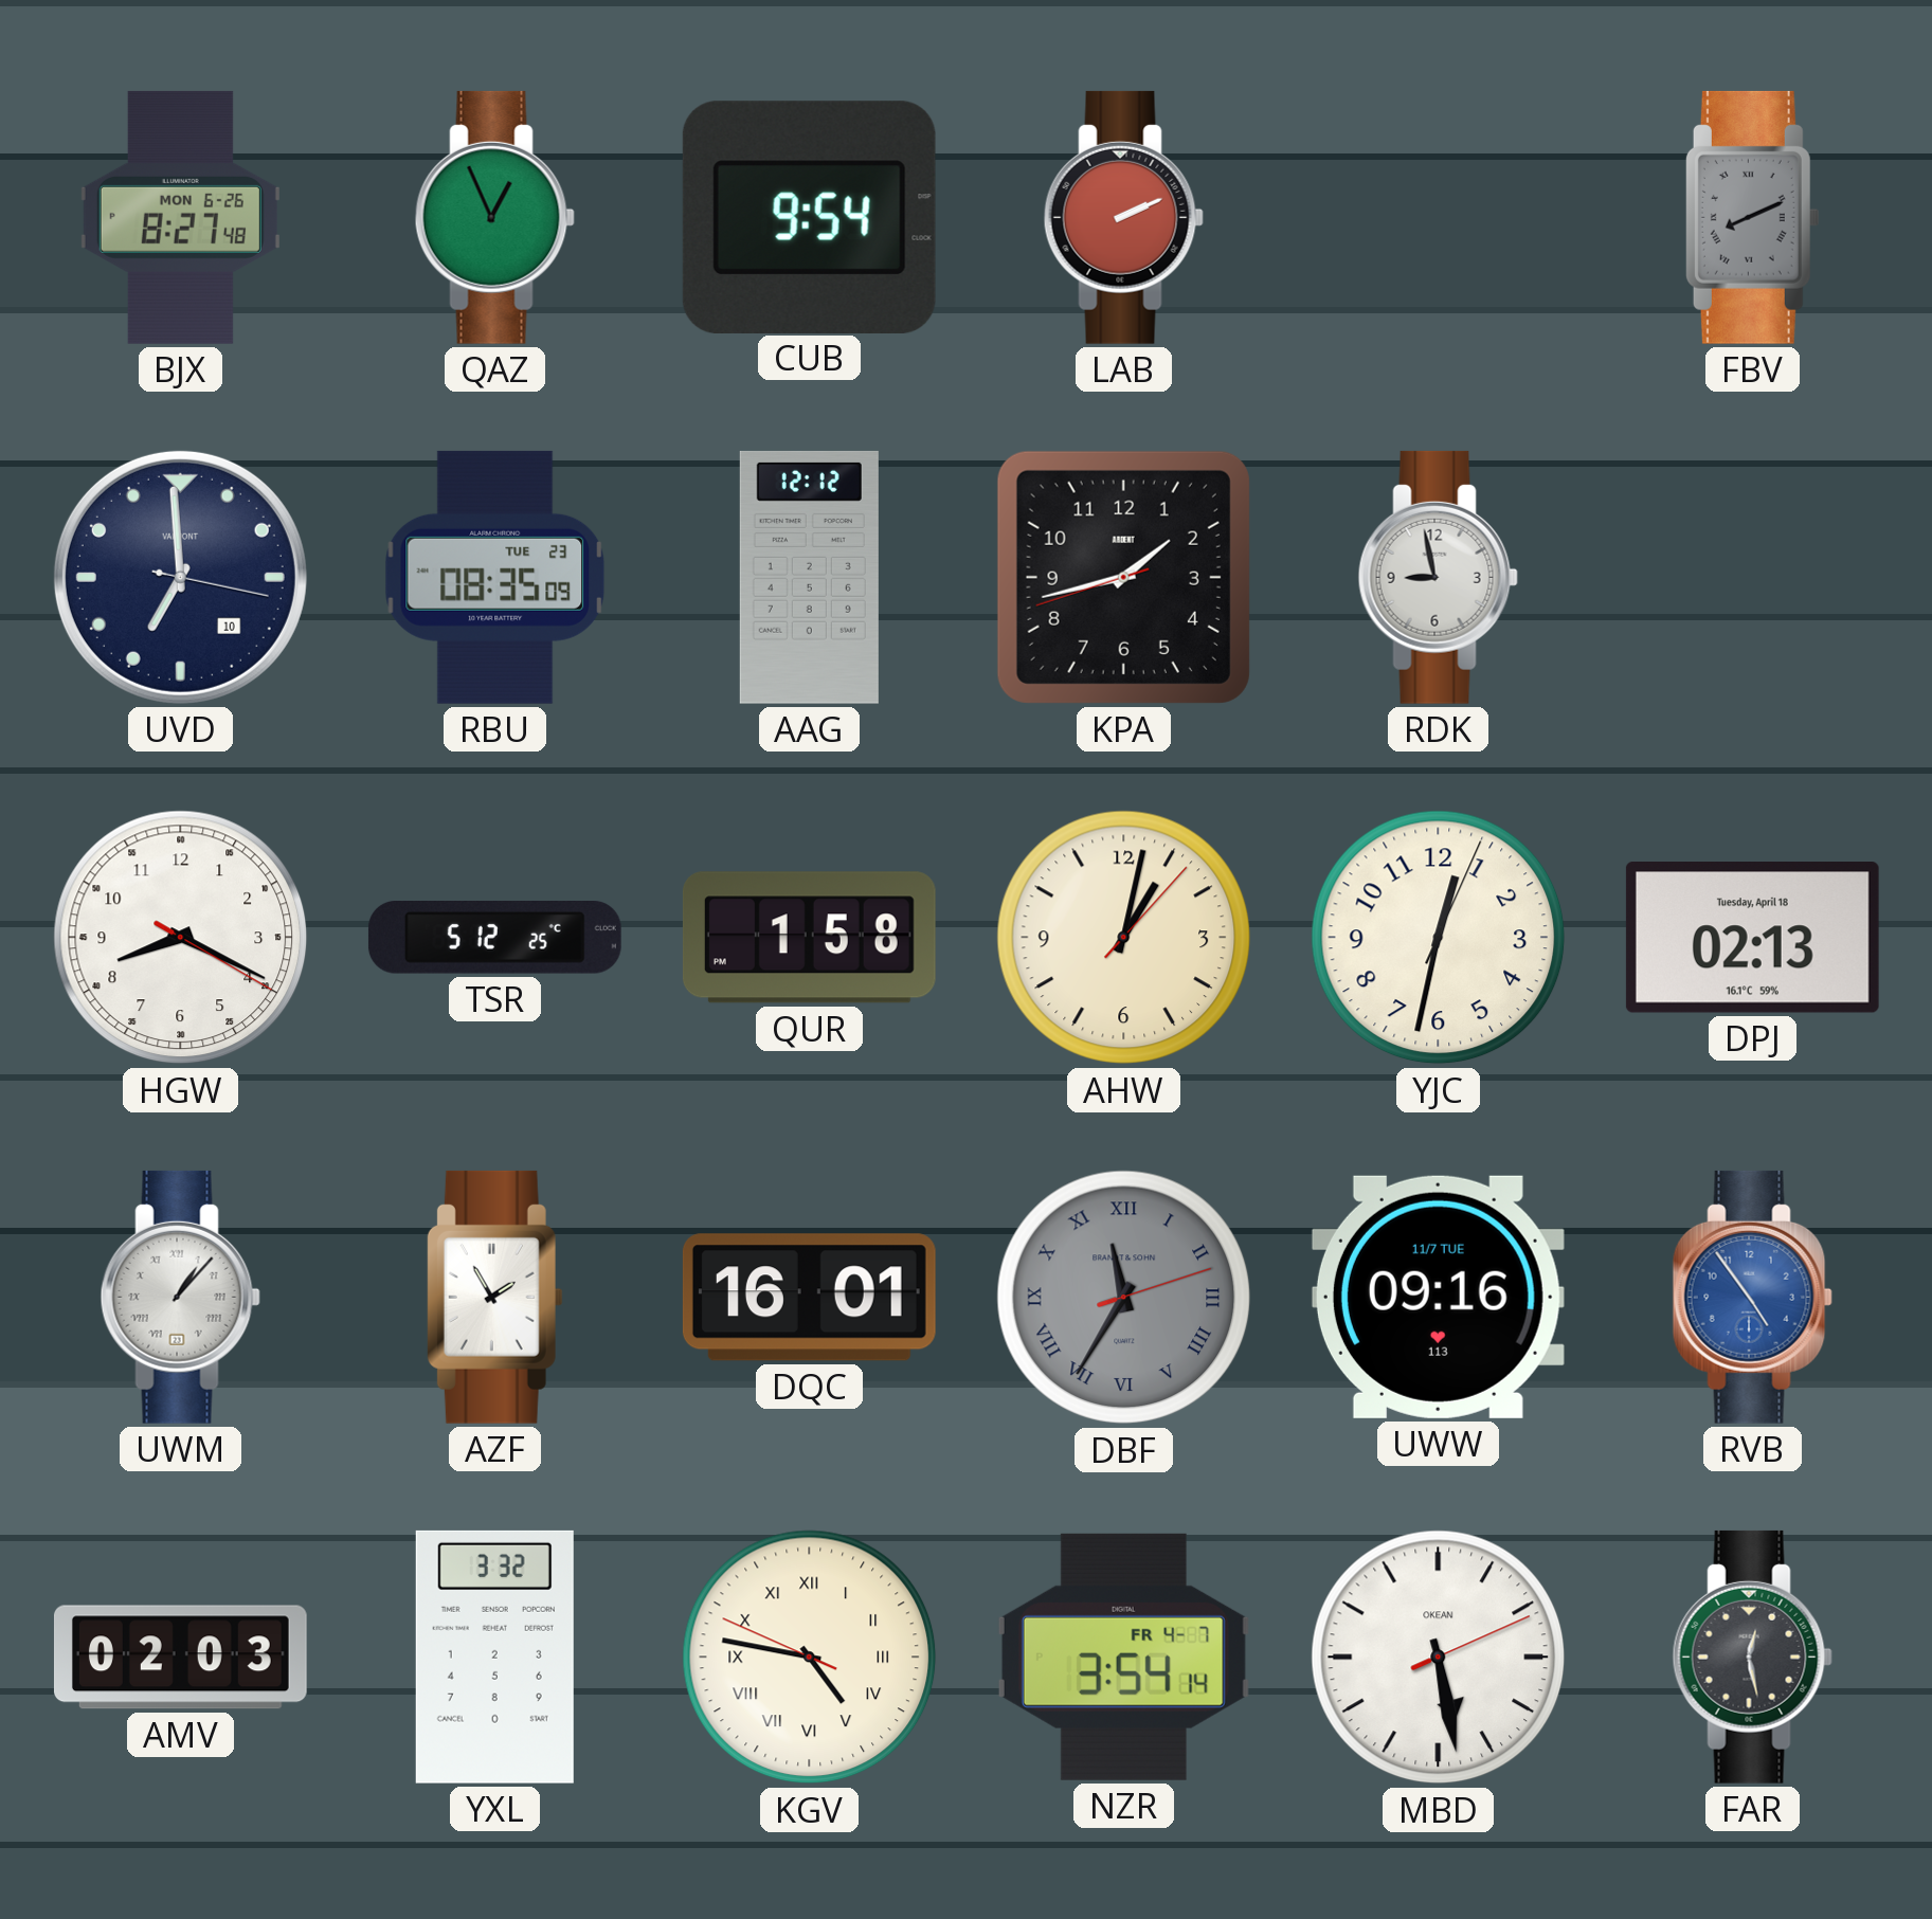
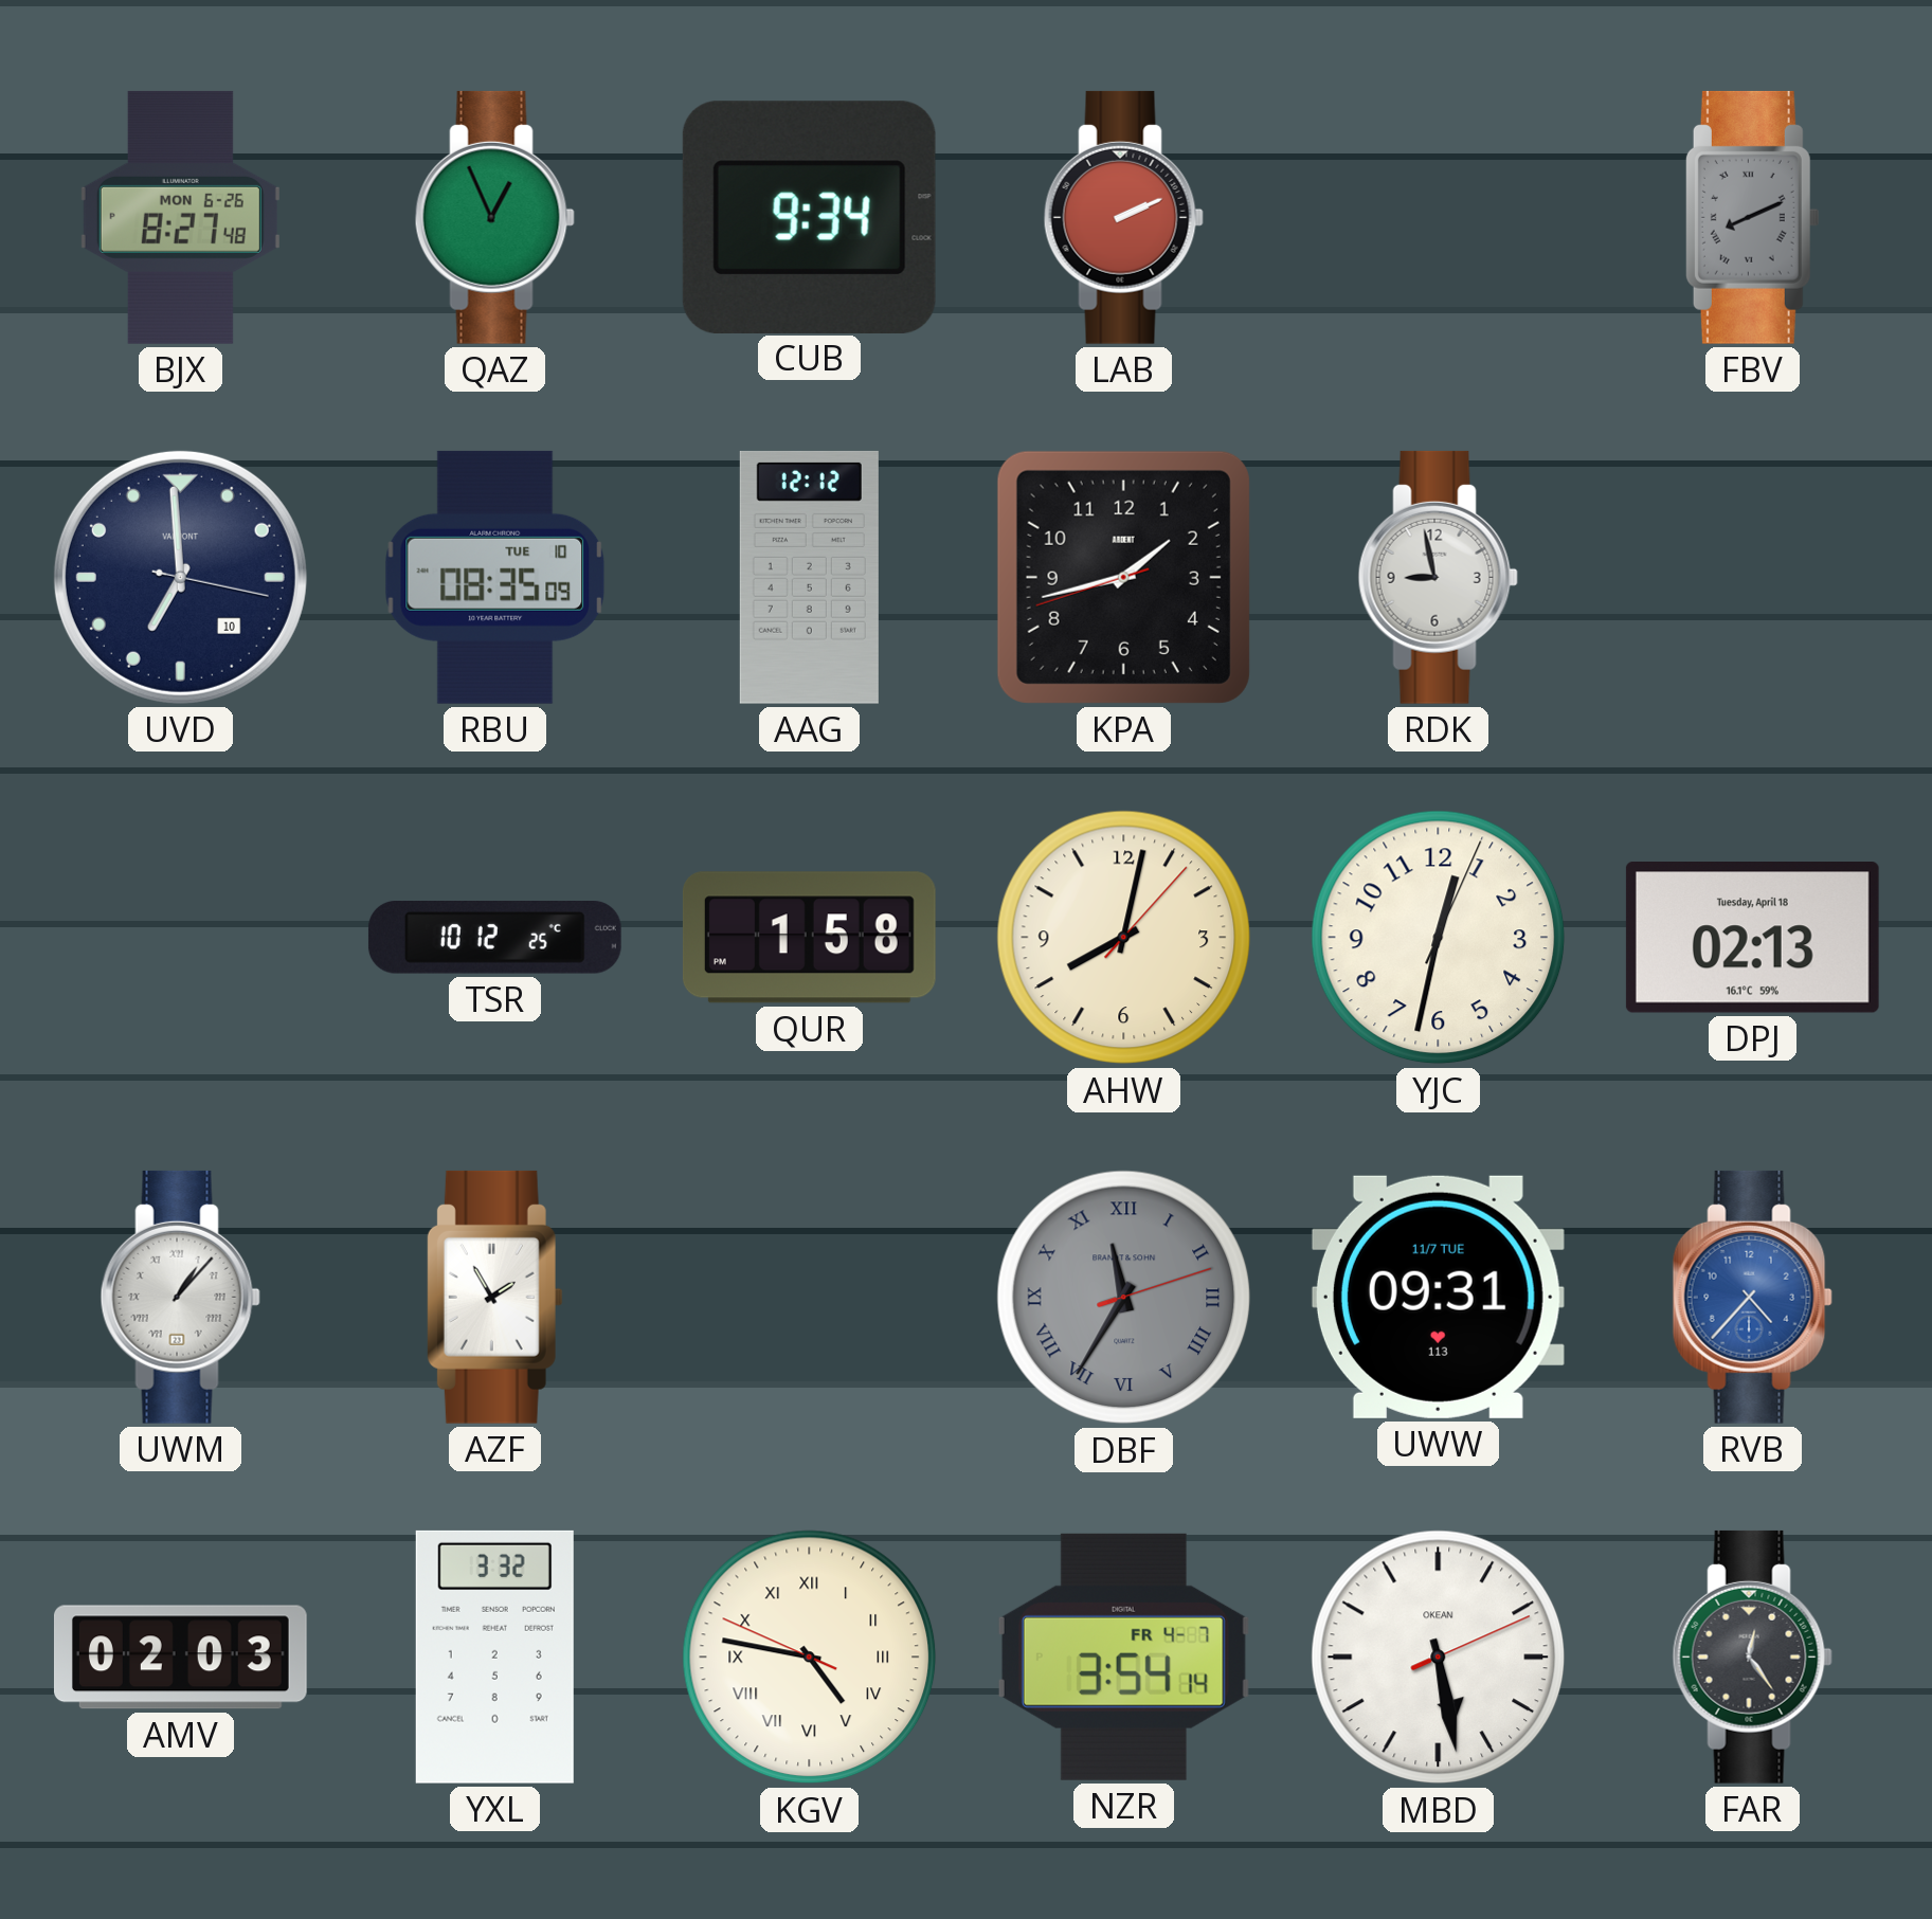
CUB: 9:54 -> 9:34
RBU date: TUE 23 -> TUE 10
HGW: 8:19 -> none
TSR: 5:12 -> 10:12
AHW: 1:02 -> 8:02
DQC: 16:01 -> none
UWW: 09:16 -> 09:31
RVB: 4:54 -> 4:37
FAR: 12:28 -> 12:24
